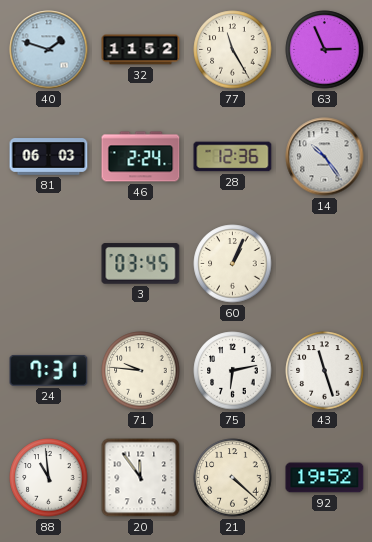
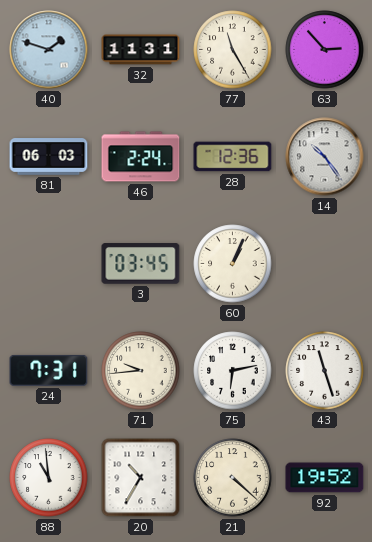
32: 11:52 -> 11:31
63: 2:56 -> 2:53
71: 9:46 -> 9:44
20: 11:54 -> 10:35
